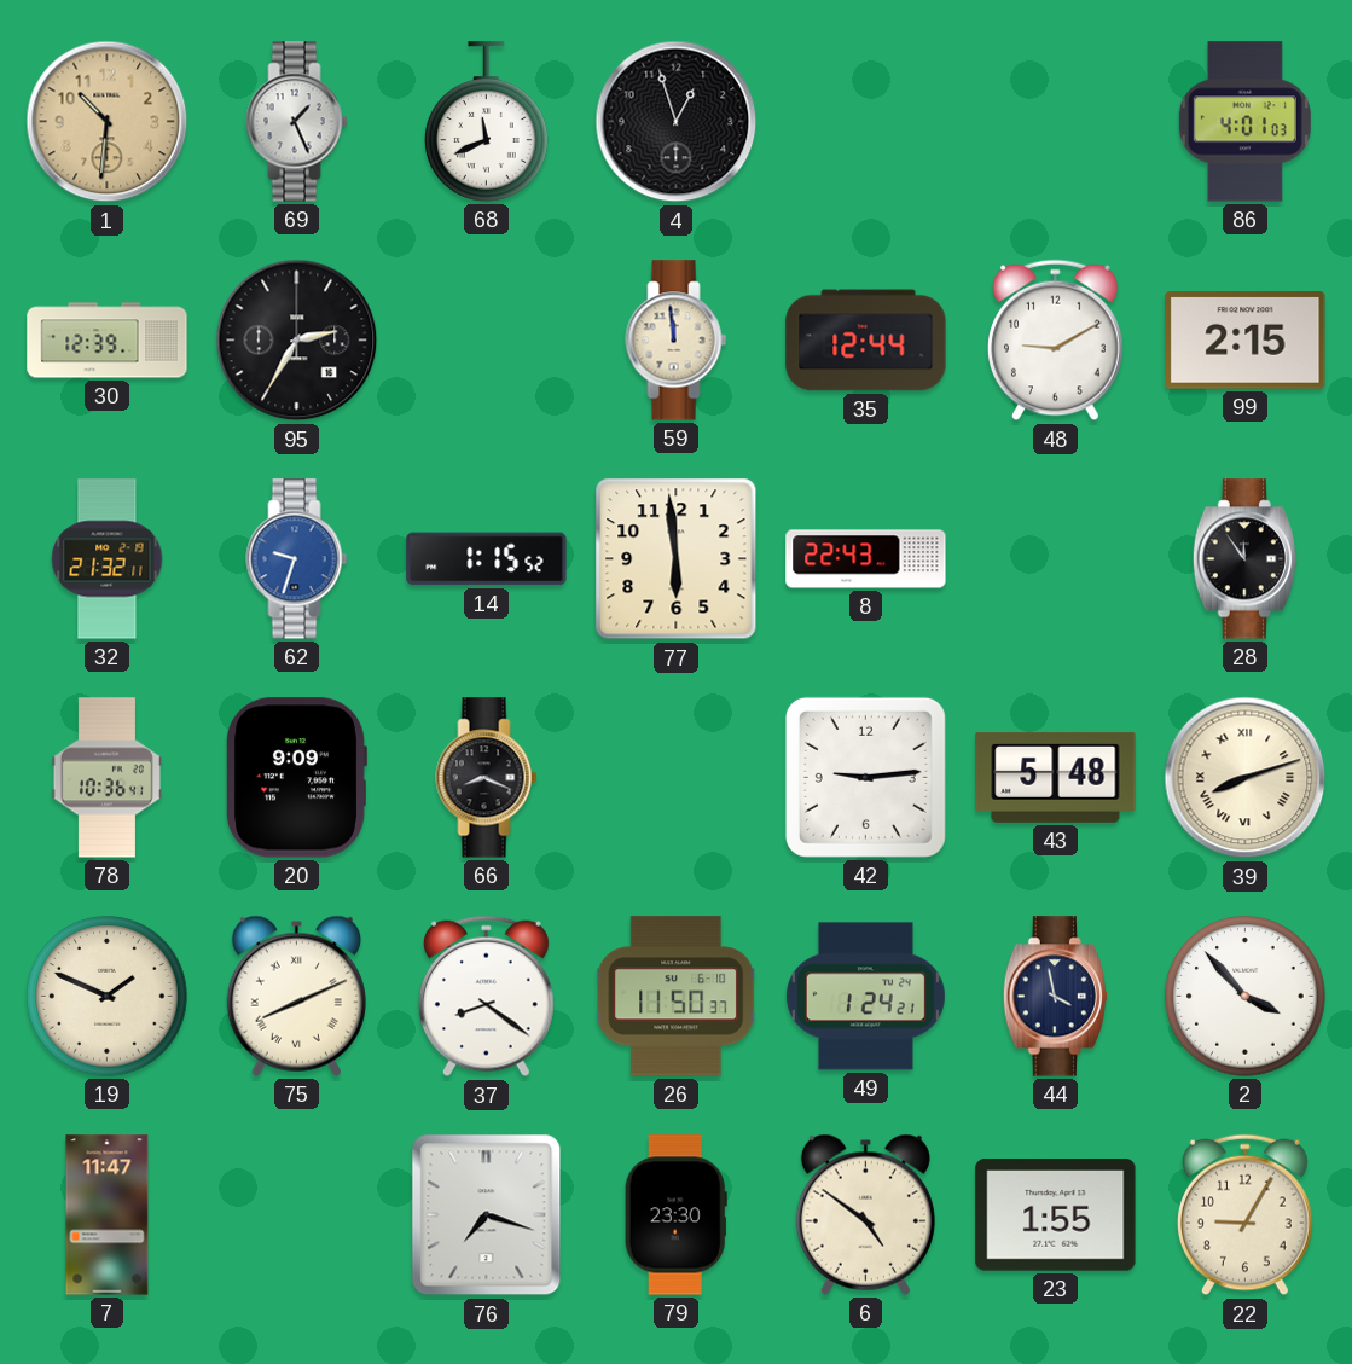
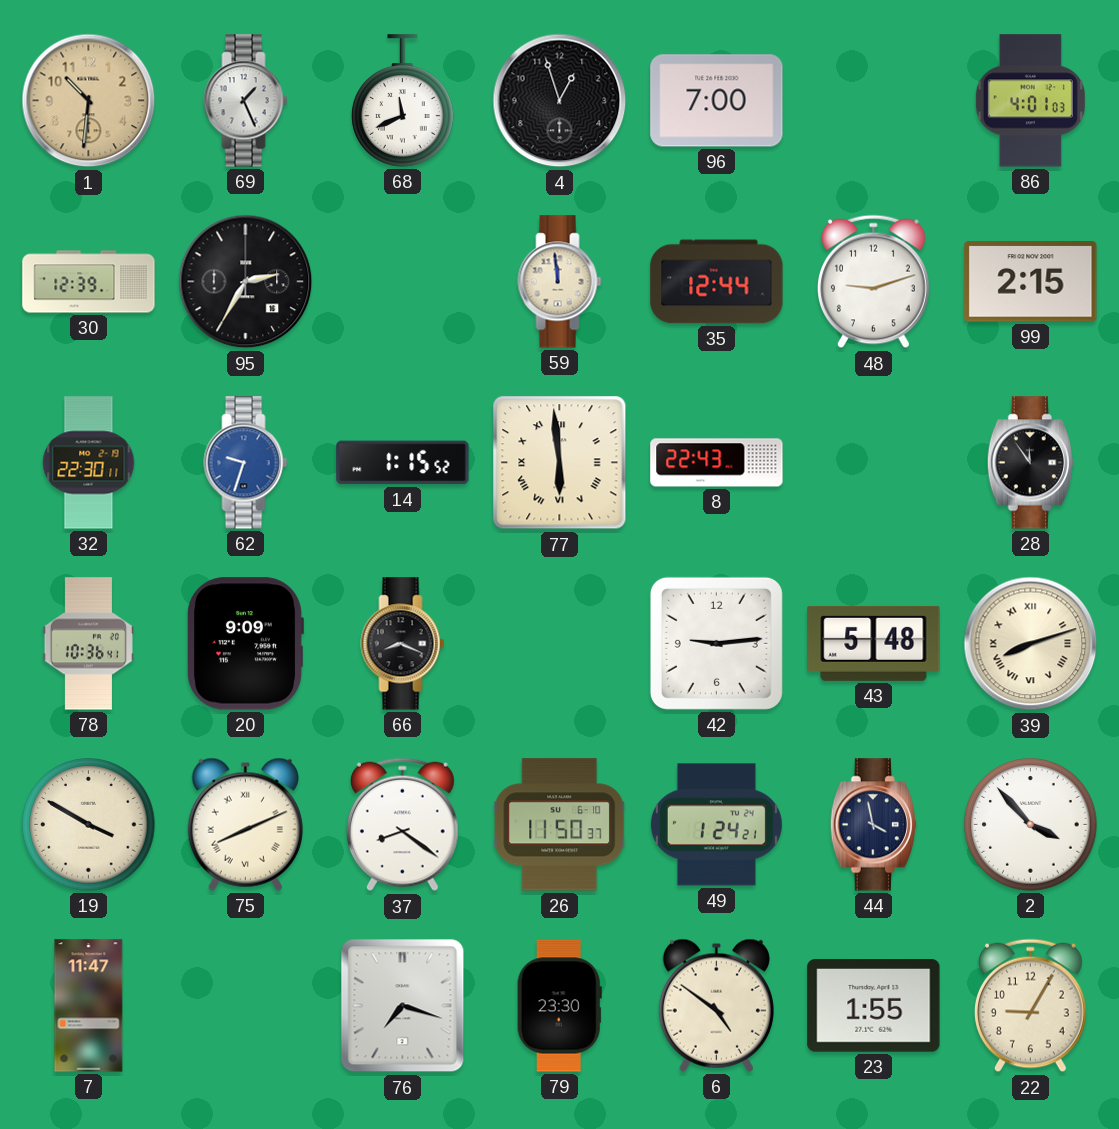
96: none -> 7:00
48: 9:10 -> 9:12
32: 21:32 -> 22:30
77 numerals: Arabic -> Roman
19: 1:49 -> 3:50
